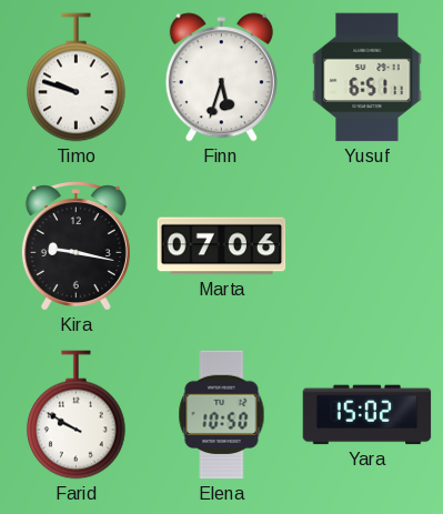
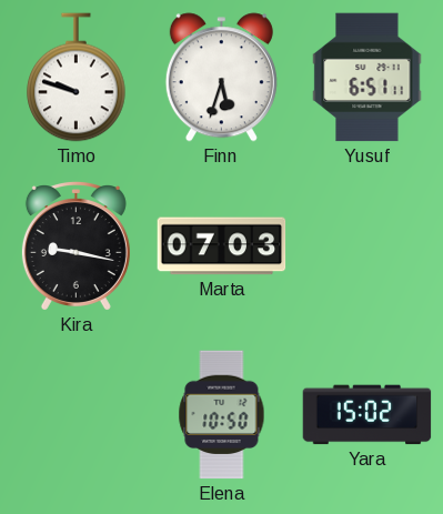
Marta: 07:06 -> 07:03
Farid: 9:50 -> none
